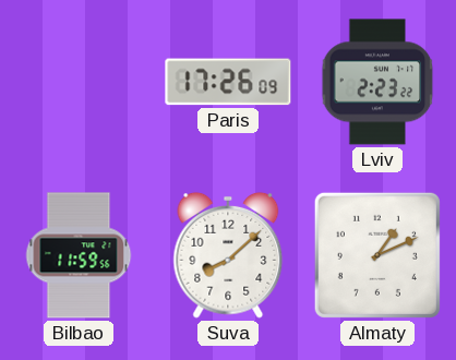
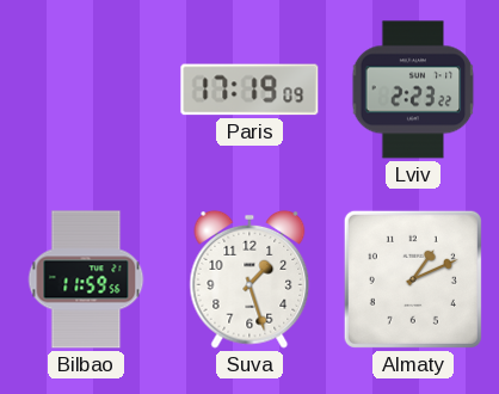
Paris: 17:26 -> 17:19
Suva: 8:08 -> 1:27
